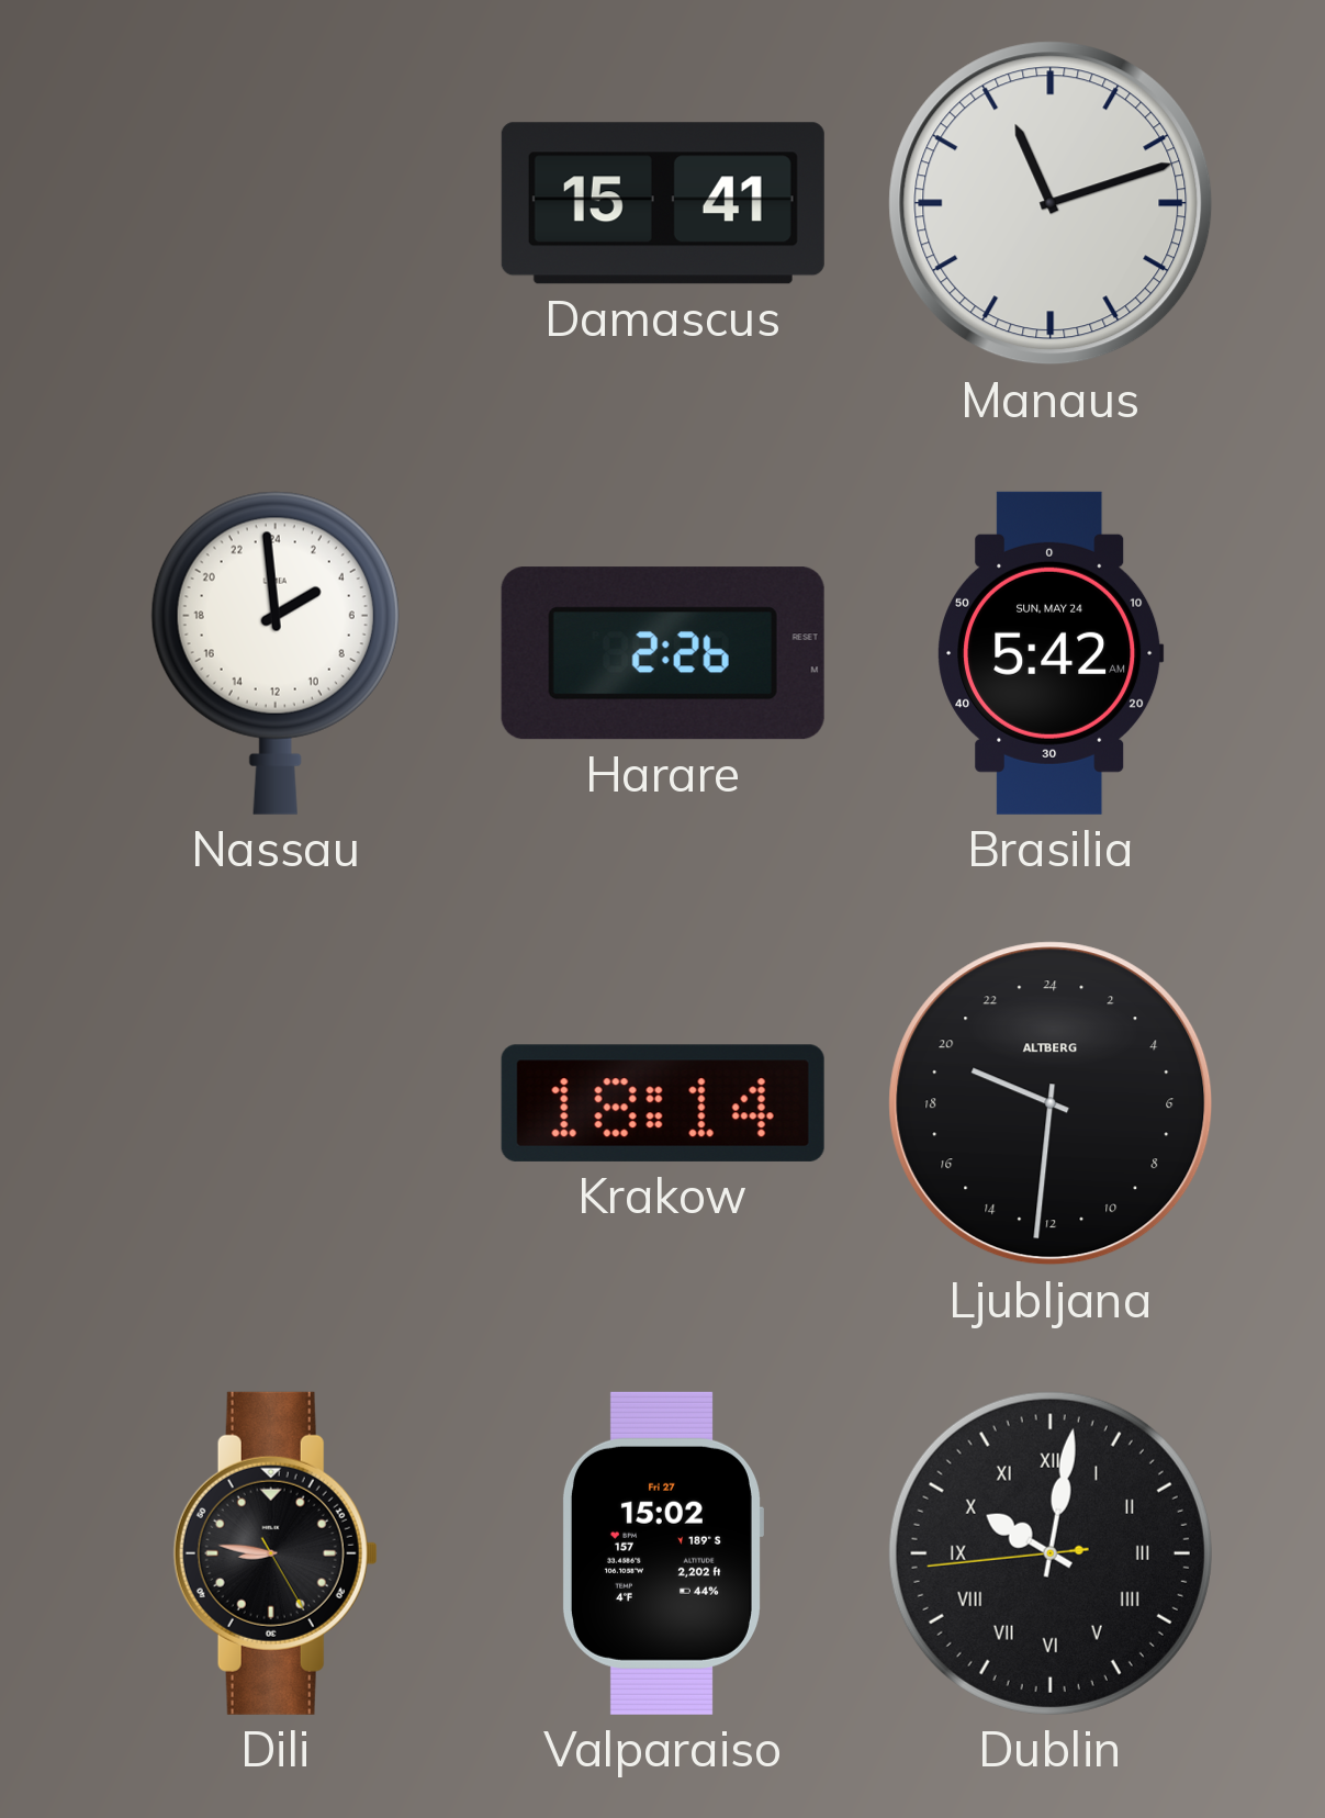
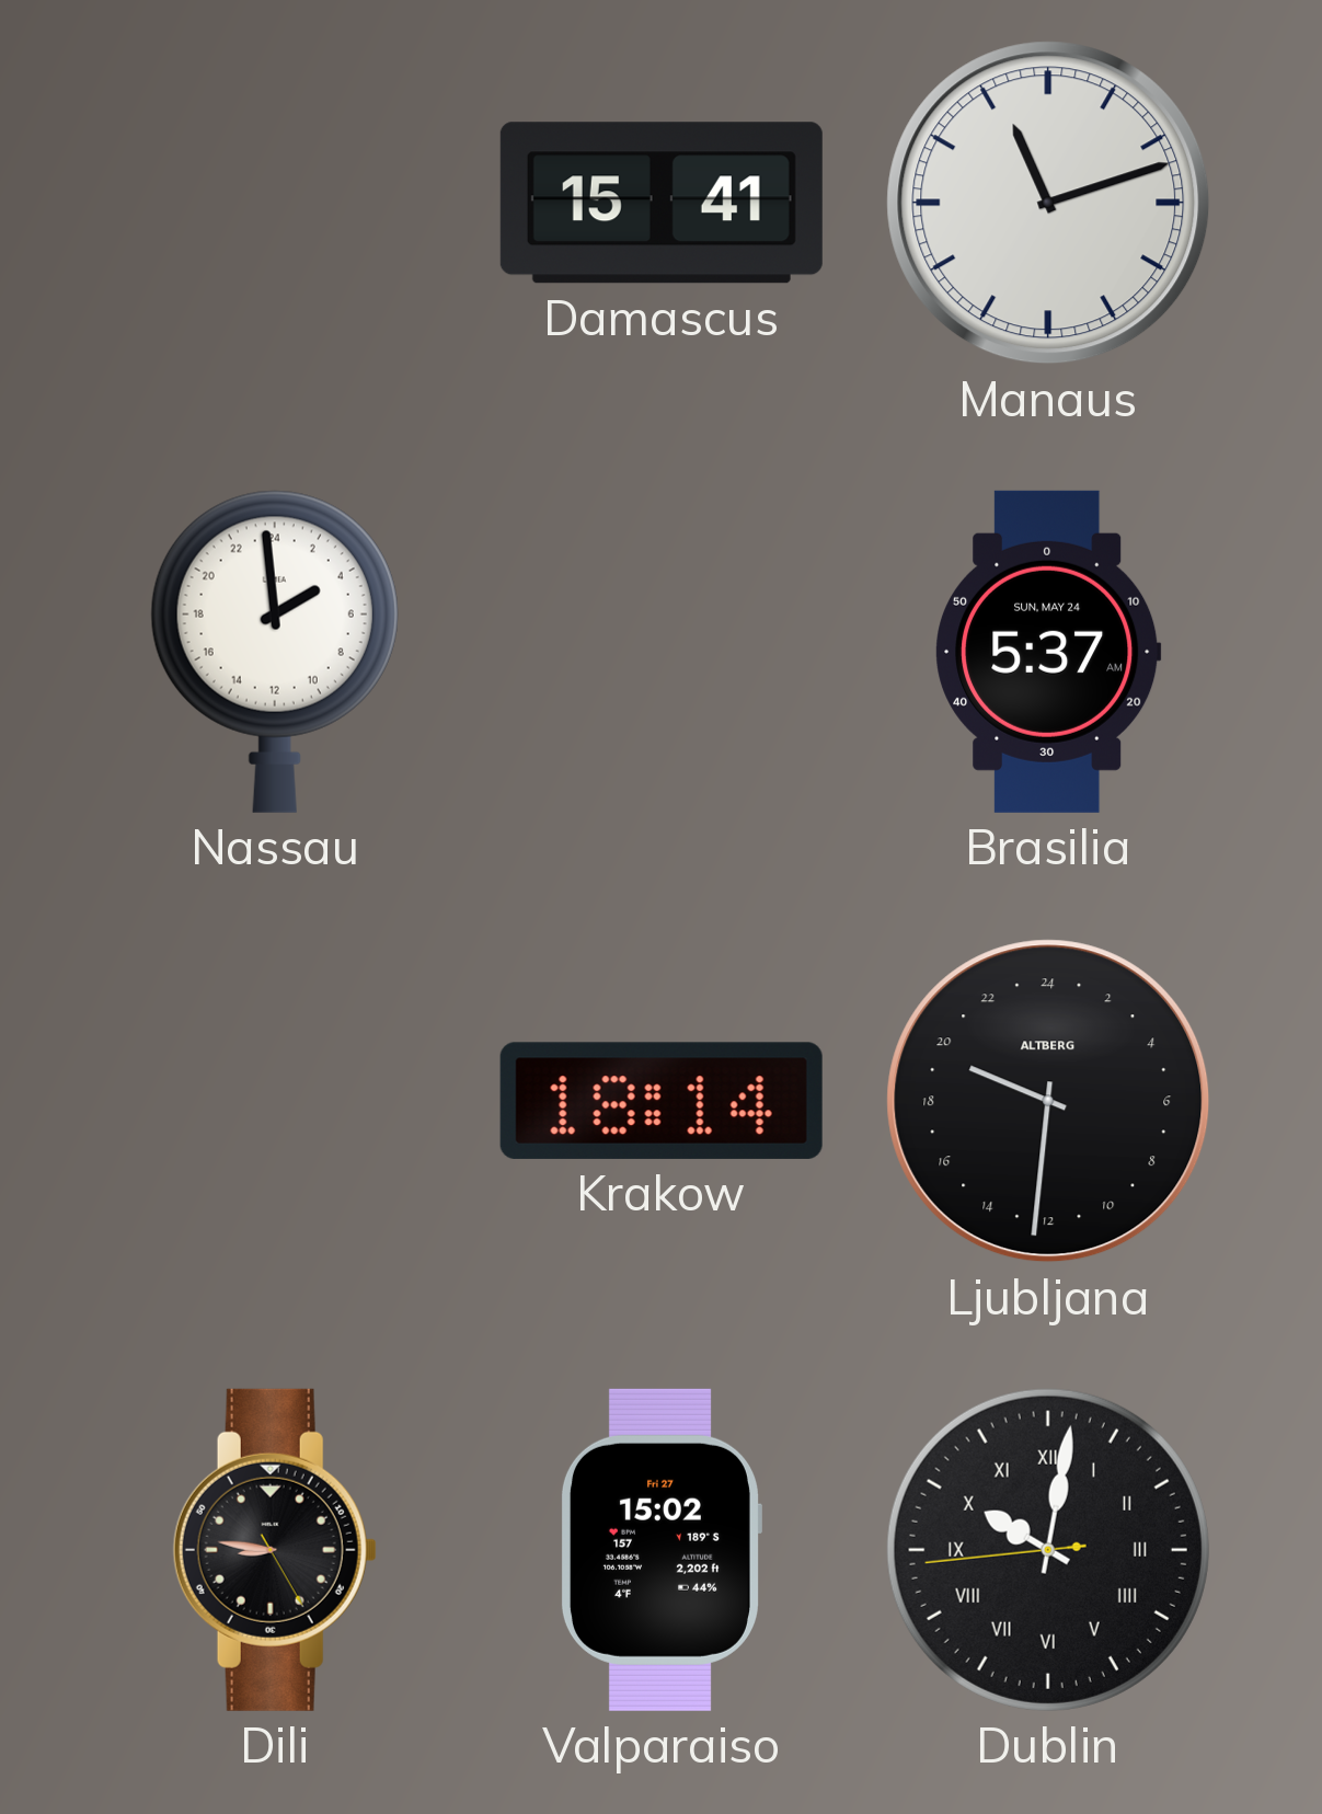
Harare: 2:26 -> none
Brasilia: 5:42 -> 5:37
